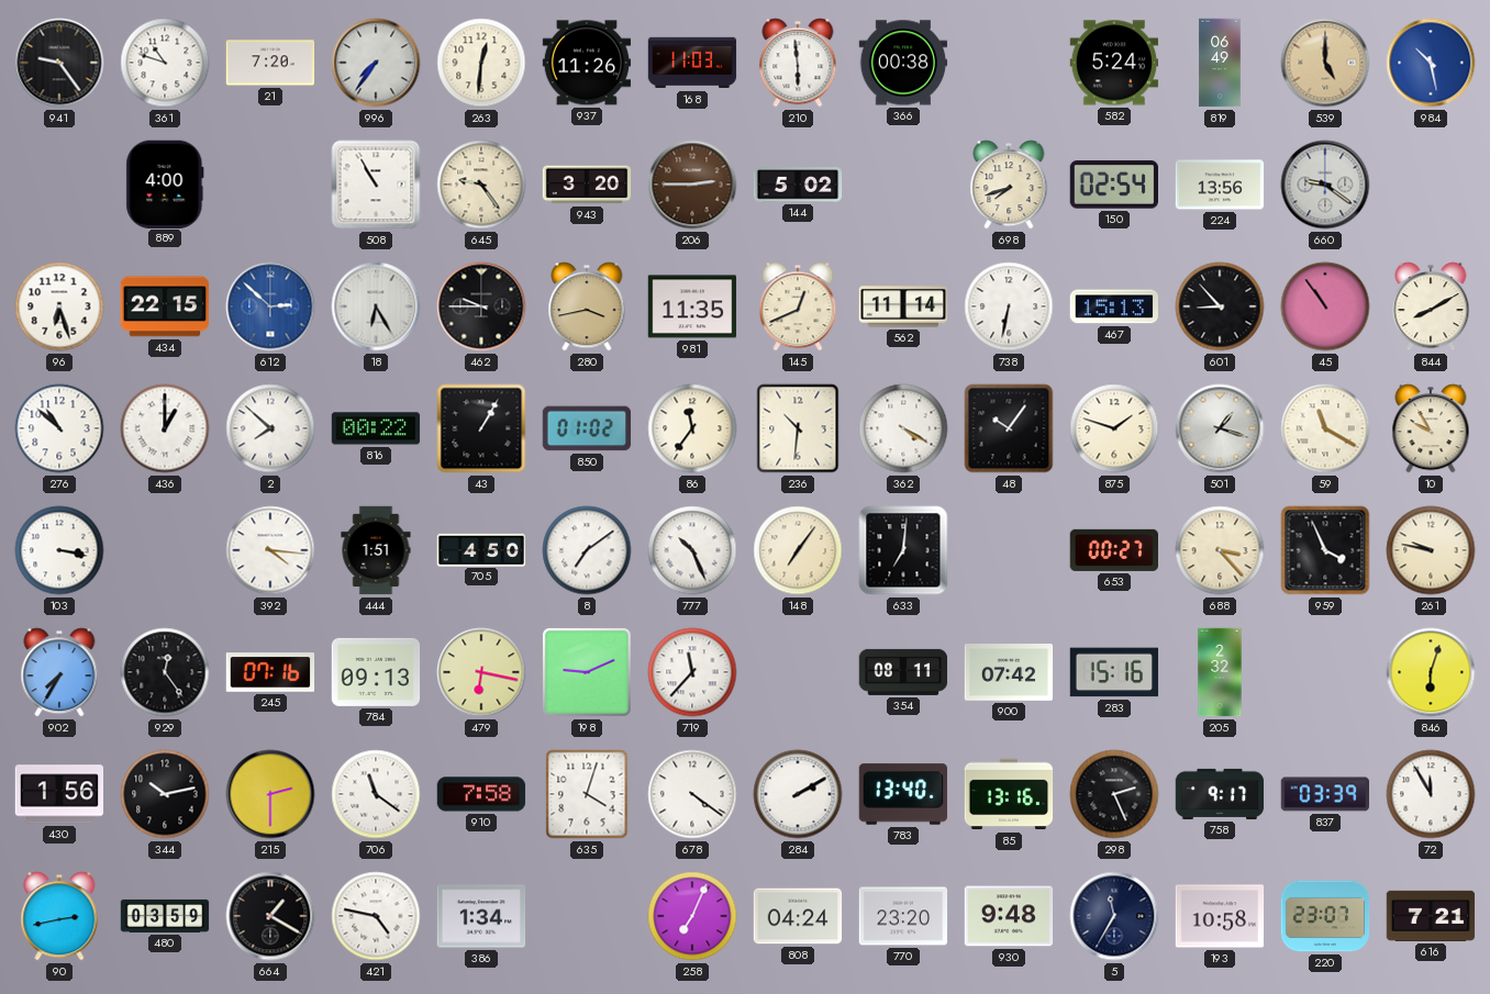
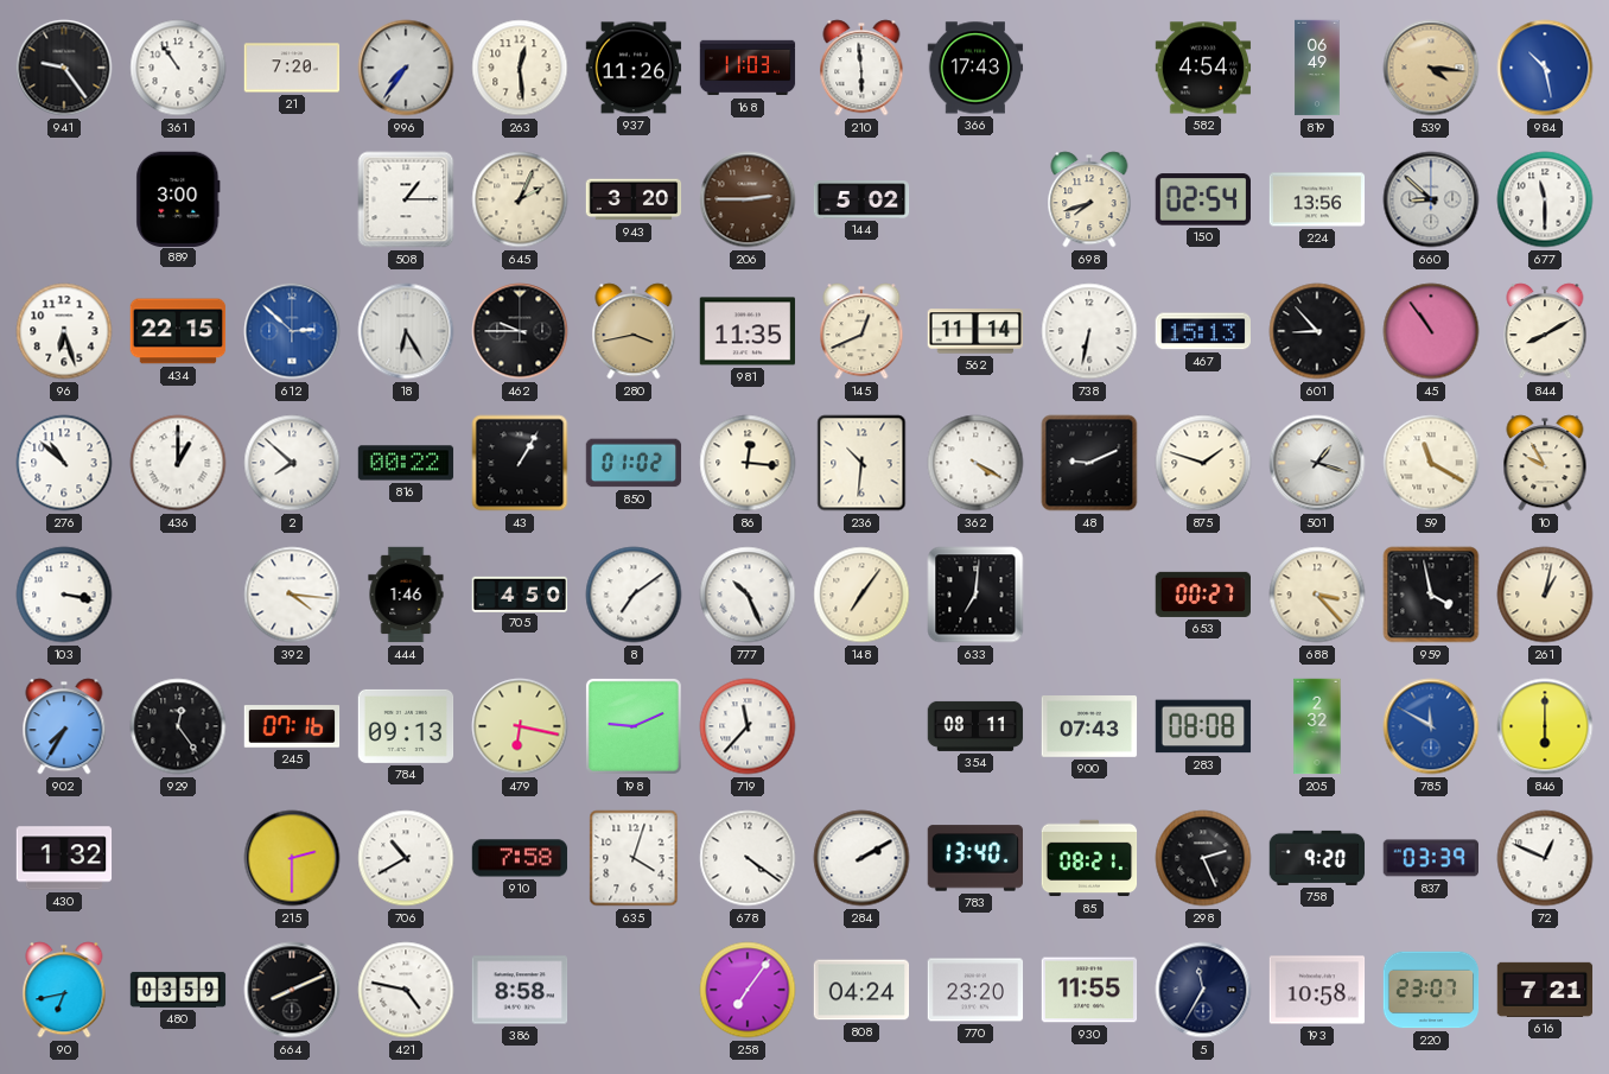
361: 10:48 -> 10:54
263: 12:31 -> 12:29
366: 00:38 -> 17:43
582: 5:24 -> 4:54
539: 5:00 -> 4:16
889: 4:00 -> 3:00
508: 10:55 -> 1:15
645: 9:24 -> 2:04
660: 9:21 -> 8:52
677: none -> 11:30
86: 11:36 -> 12:16
48: 10:06 -> 9:11
444: 1:51 -> 1:46
959: 3:56 -> 3:58
261: 9:47 -> 1:02
900: 07:42 -> 07:43
283: 15:16 -> 08:08
785: none -> 11:50
846: 6:03 -> 6:00
430: 1:56 -> 1:32
344: 10:13 -> none
706: 11:21 -> 10:40
85: 13:16 -> 08:21
758: 9:17 -> 9:20
72: 11:55 -> 12:49
90: 2:43 -> 6:43
664: 1:20 -> 8:11
386: 1:34 -> 8:58
258: 7:04 -> 7:06
930: 9:48 -> 11:55
